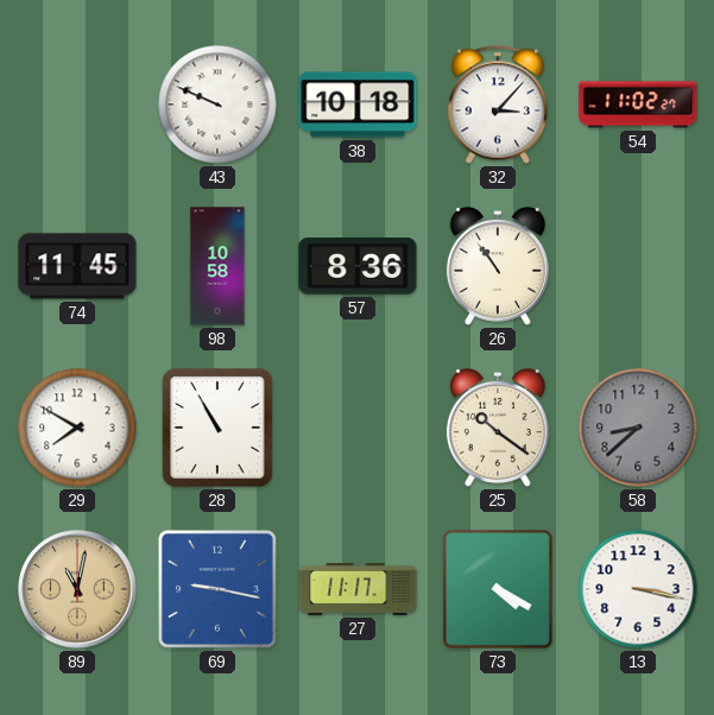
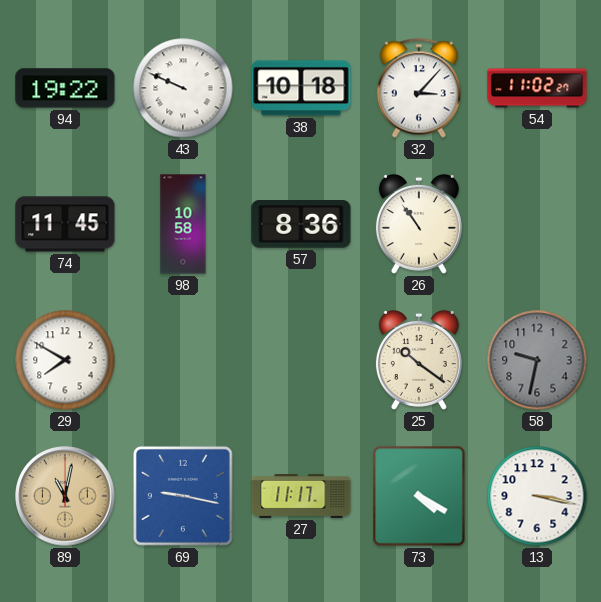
94: none -> 19:22
28: 10:55 -> none
58: 8:38 -> 9:32
